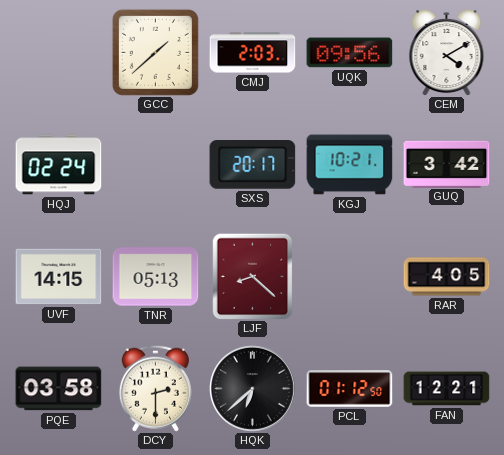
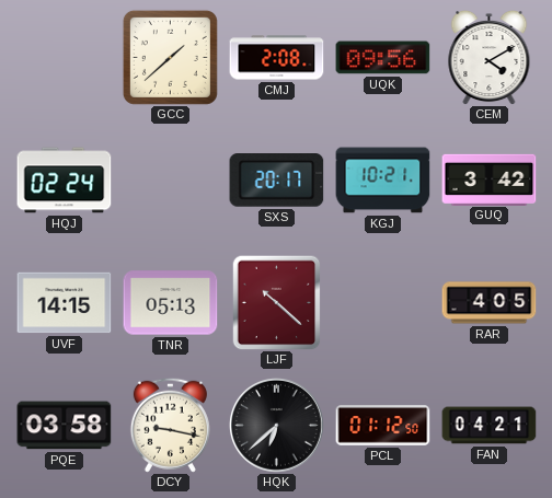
CMJ: 2:03 -> 2:08
LJF: 8:22 -> 10:22
DCY: 2:30 -> 9:17
FAN: 12:21 -> 04:21
